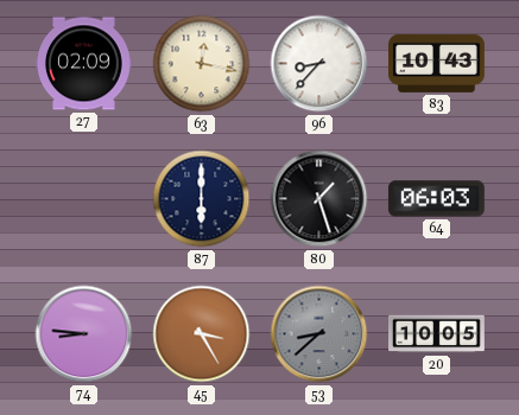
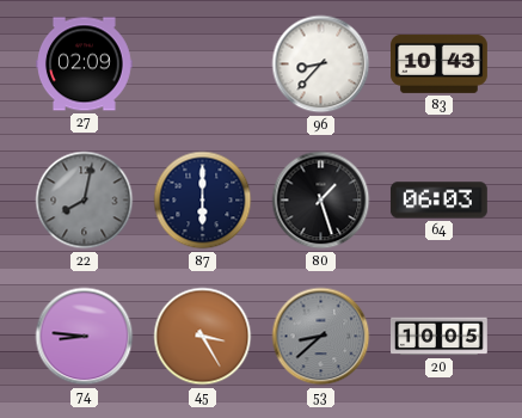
63: 12:17 -> none
22: none -> 8:02
